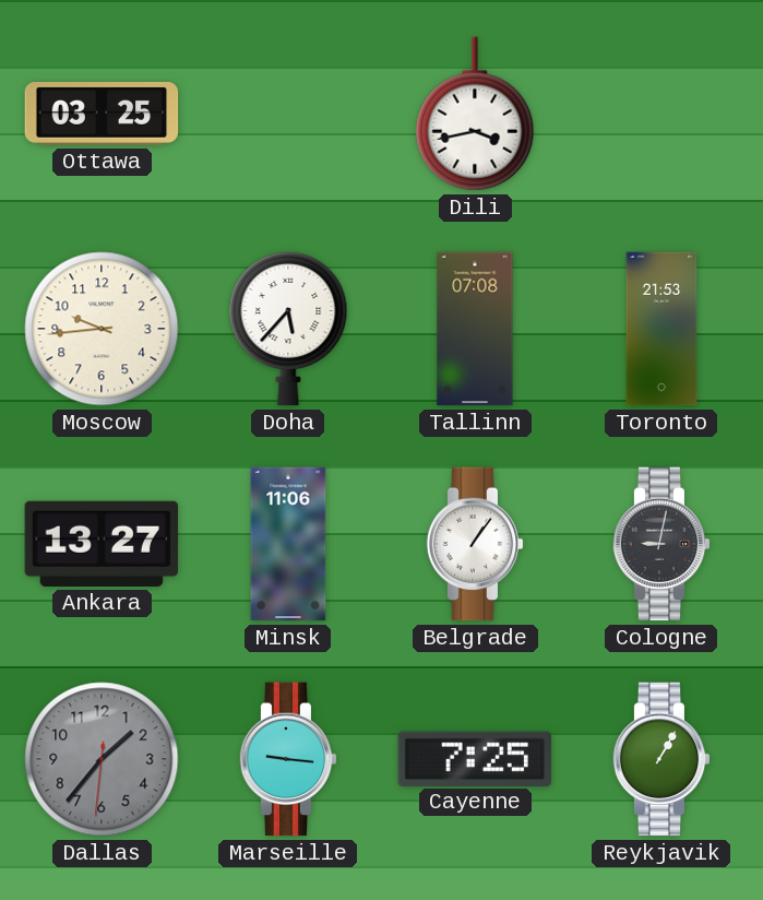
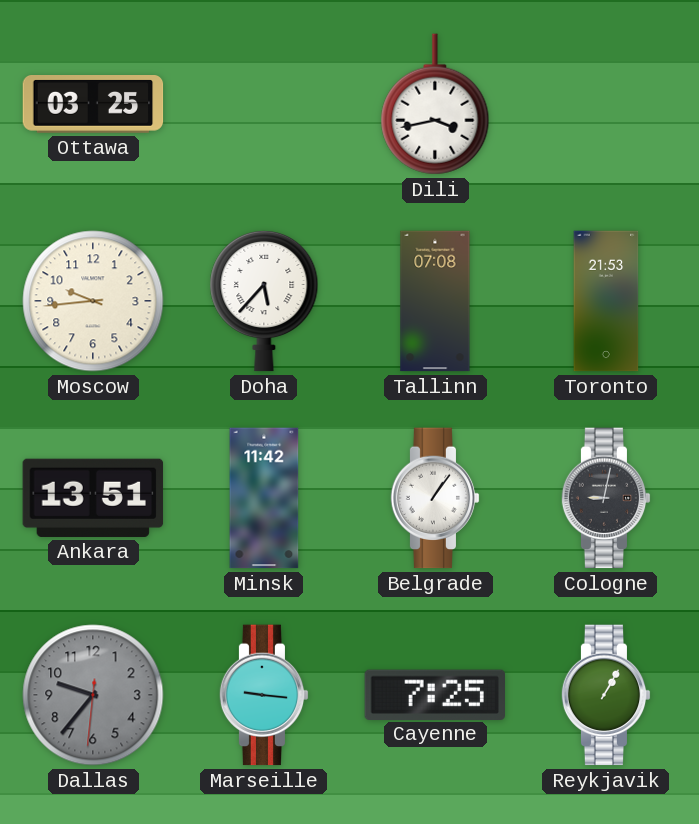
Ankara: 13:27 -> 13:51
Minsk: 11:06 -> 11:42
Dallas: 1:36 -> 9:36
